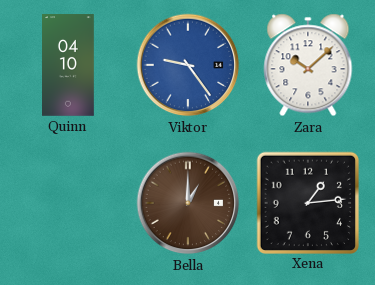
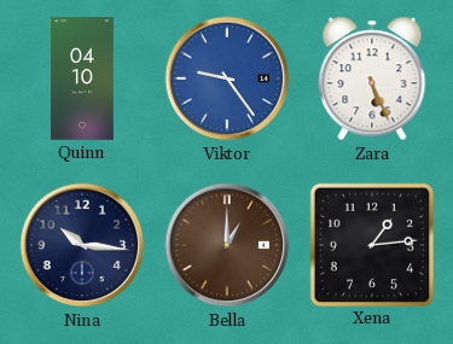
Zara: 10:08 -> 5:26
Nina: none -> 10:16
